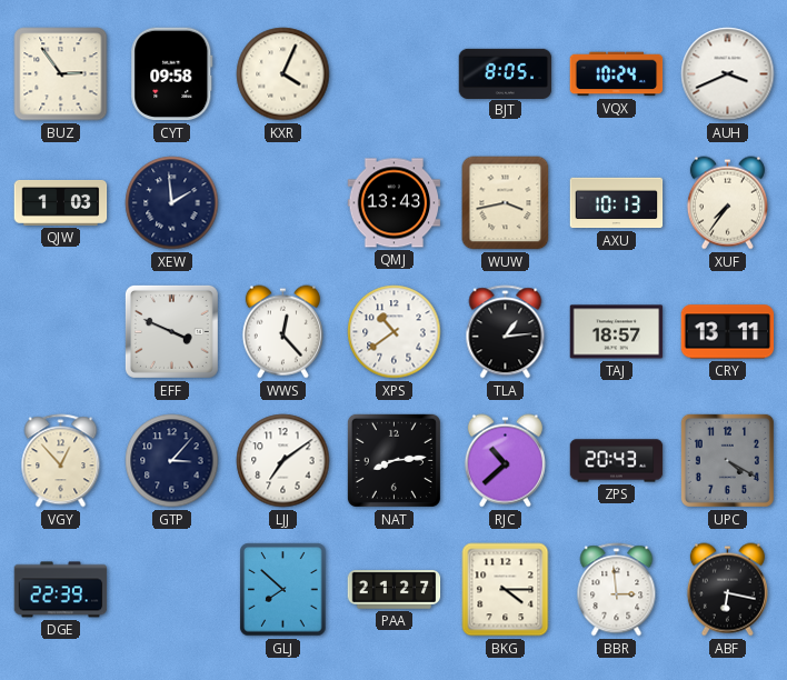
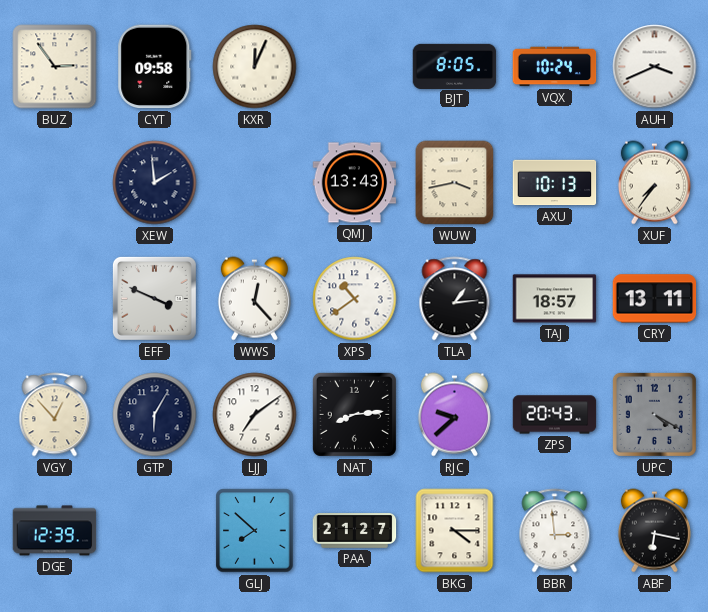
KXR: 4:04 -> 12:04
QJW: 1:03 -> none
GTP: 3:07 -> 6:05
RJC: 10:38 -> 9:38
DGE: 22:39 -> 12:39
